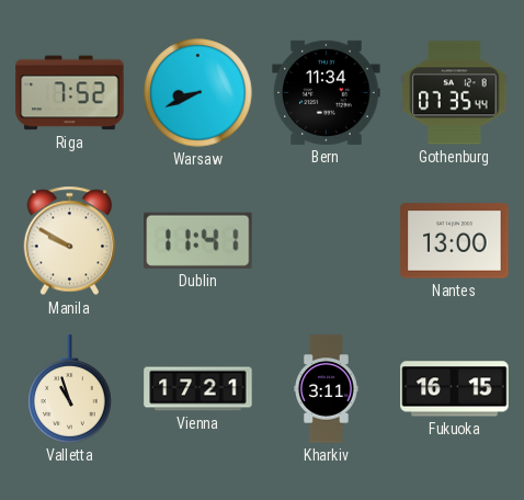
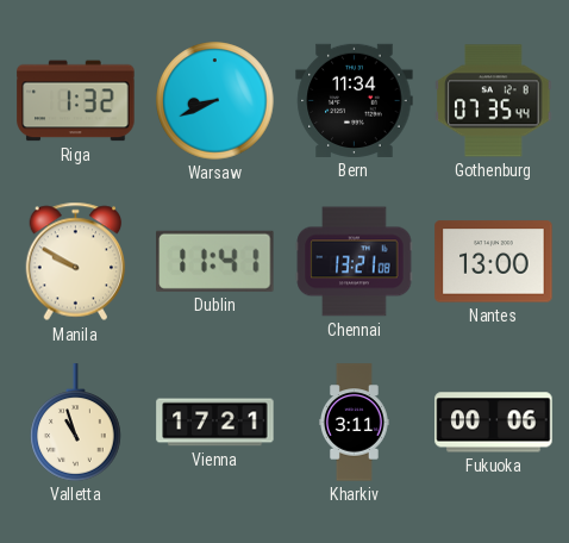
Riga: 7:52 -> 1:32
Chennai: none -> 13:21
Fukuoka: 16:15 -> 00:06
